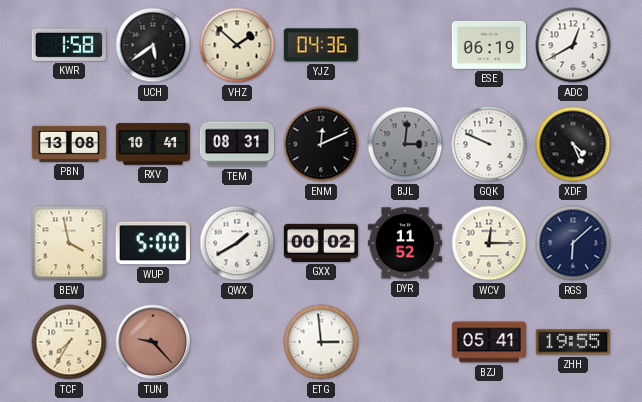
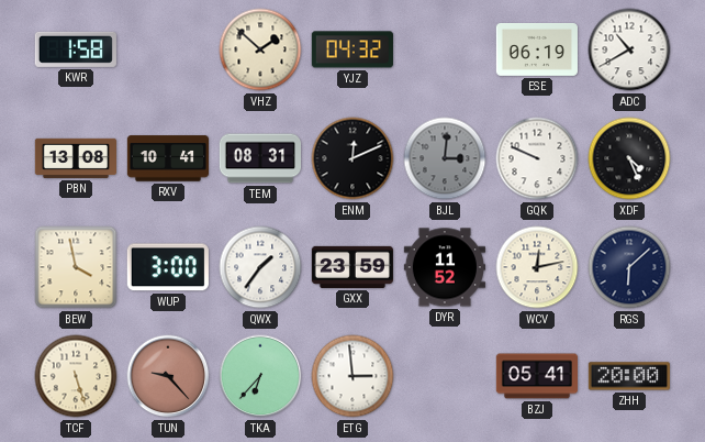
UCH: 5:39 -> none
YJZ: 04:36 -> 04:32
ADC: 12:40 -> 10:40
WUP: 5:00 -> 3:00
QWX: 1:40 -> 1:36
GXX: 00:02 -> 23:59
WCV: 12:15 -> 12:13
TCF: 7:35 -> 5:27
TKA: none -> 6:37
ZHH: 19:55 -> 20:00
